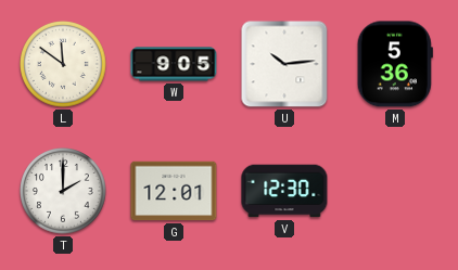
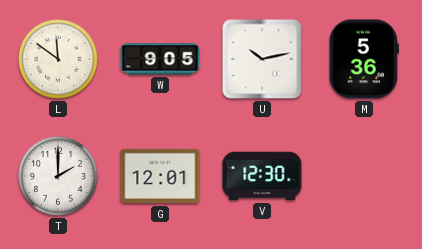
U: 10:14 -> 10:13
